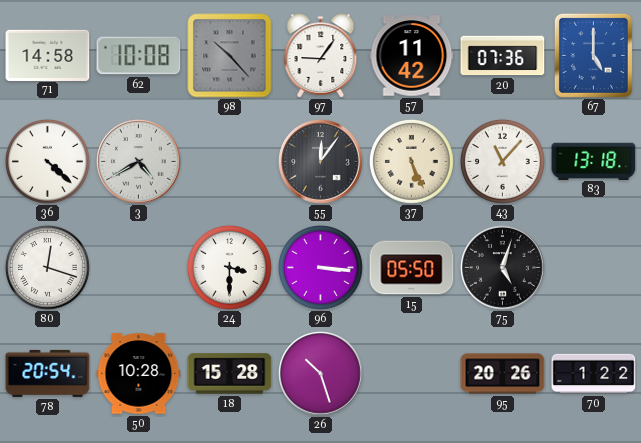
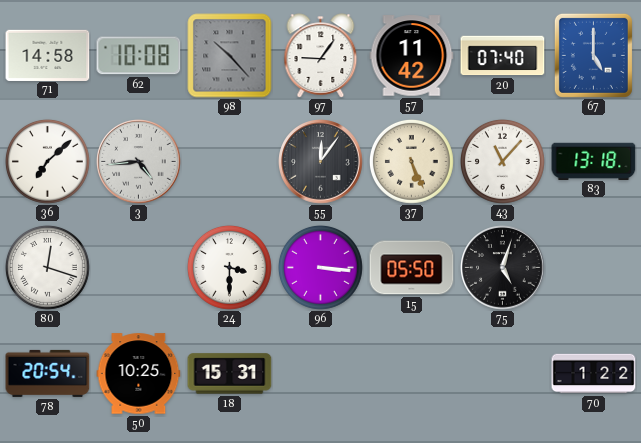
20: 07:36 -> 07:40
36: 4:22 -> 7:08
3: 4:40 -> 4:44
50: 10:28 -> 10:25
18: 15:28 -> 15:31
26: 10:27 -> none
95: 20:26 -> none
